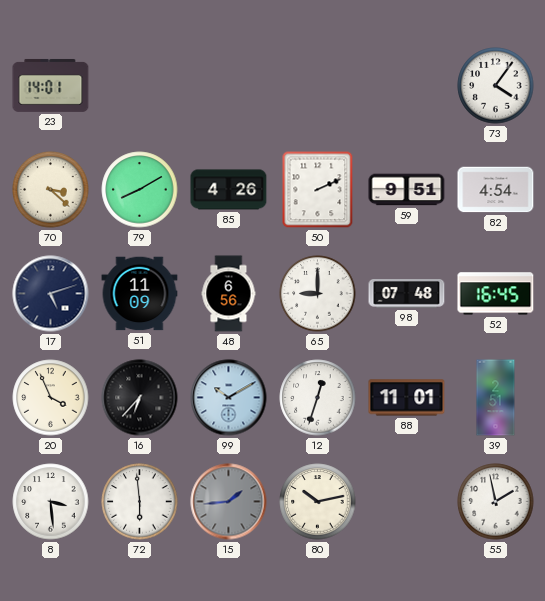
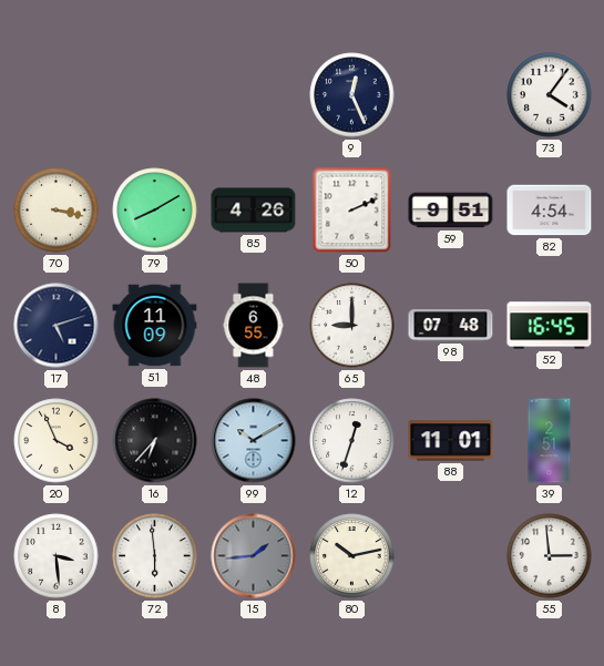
23: 14:01 -> none
9: none -> 12:26
70: 3:22 -> 3:17
48: 6:56 -> 6:55
55: 1:58 -> 2:59
